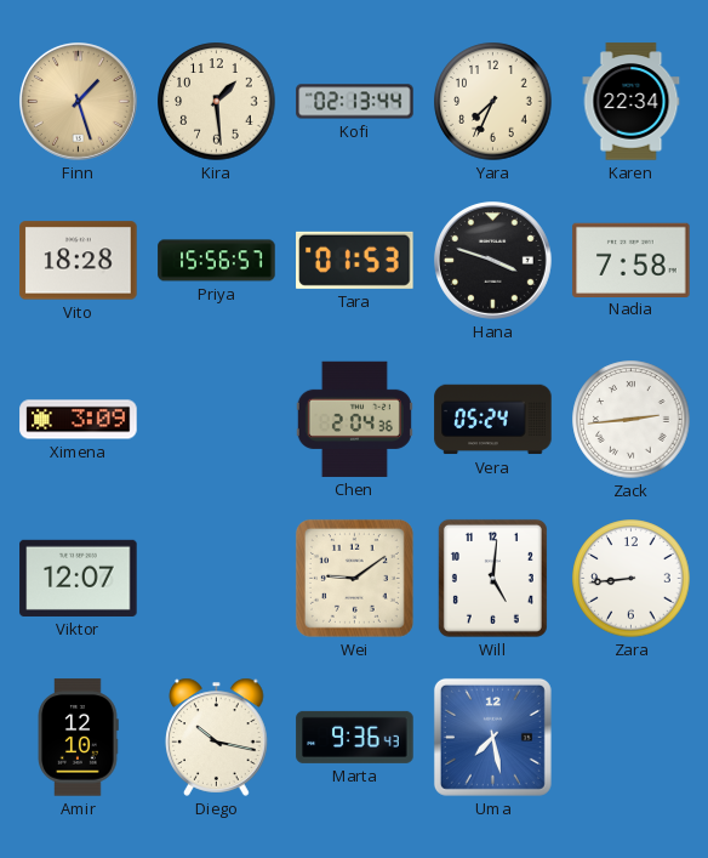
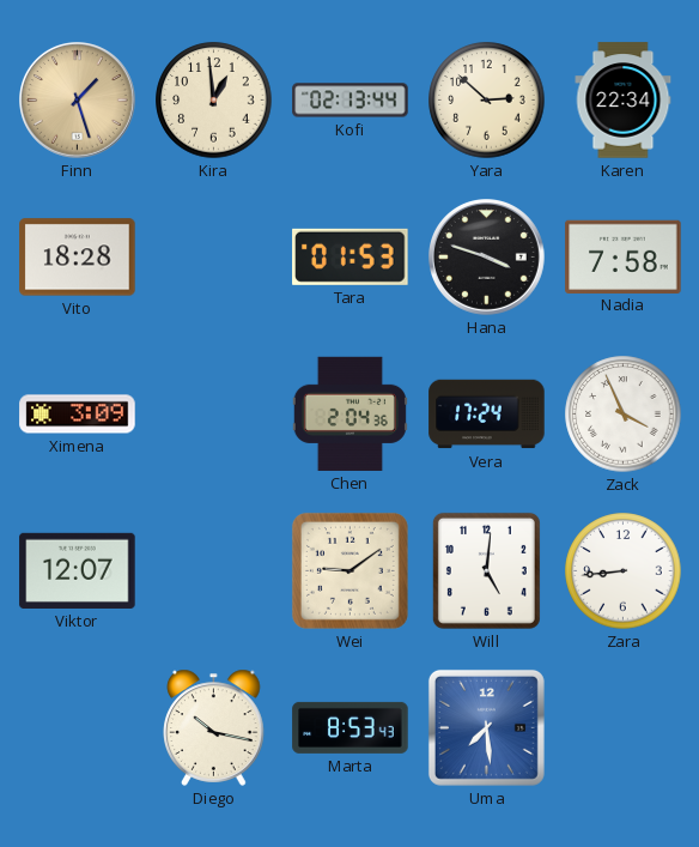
Kira: 1:29 -> 12:59
Yara: 7:34 -> 2:52
Priya: 15:56 -> none
Vera: 05:24 -> 17:24
Zack: 2:44 -> 3:56
Amir: 12:10 -> none
Marta: 9:36 -> 8:53
Uma: 7:28 -> 7:29
